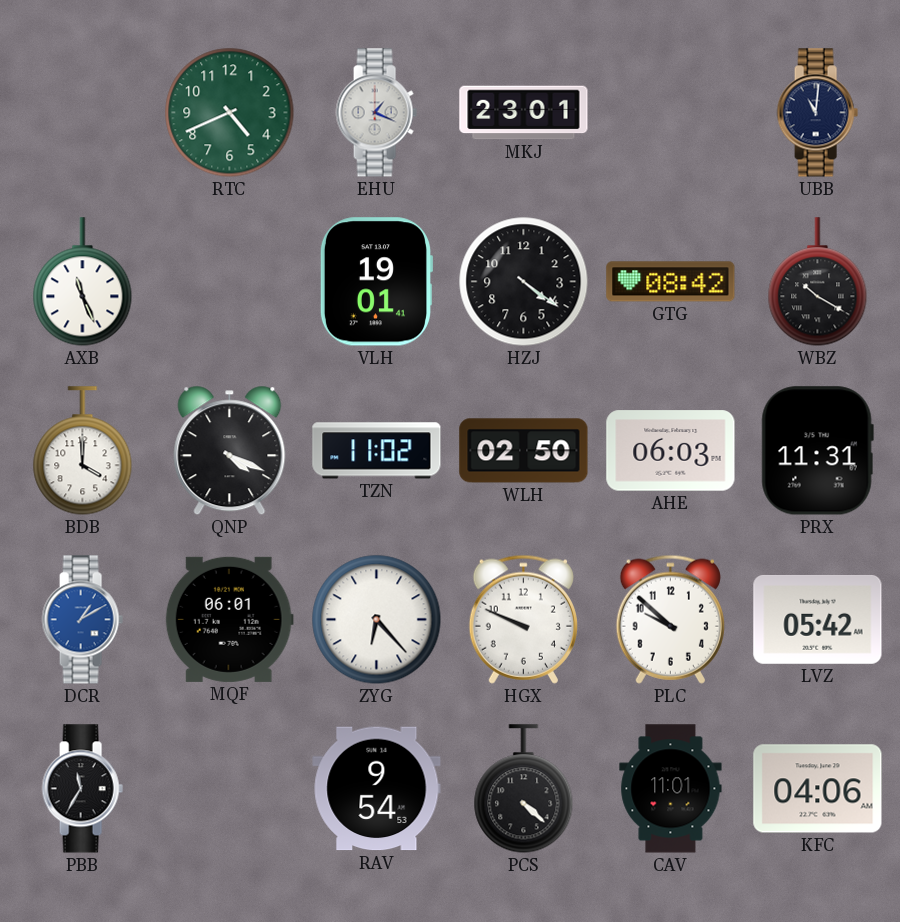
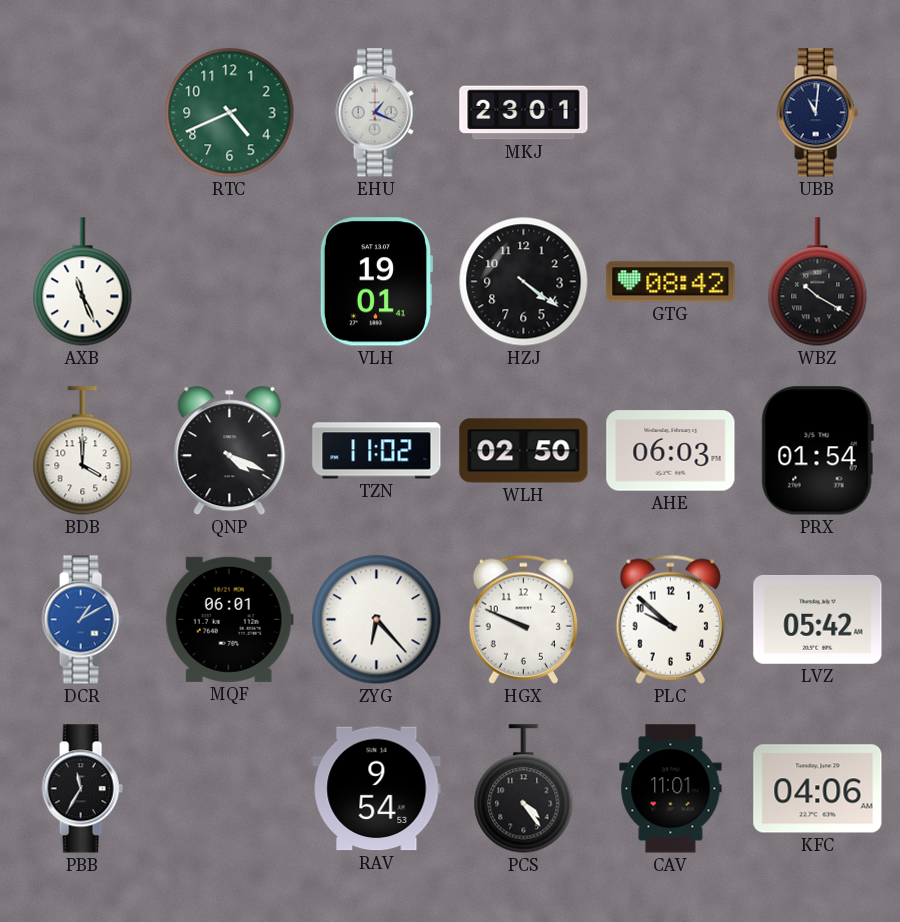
PRX: 11:31 -> 01:54
PCS: 4:22 -> 4:24
